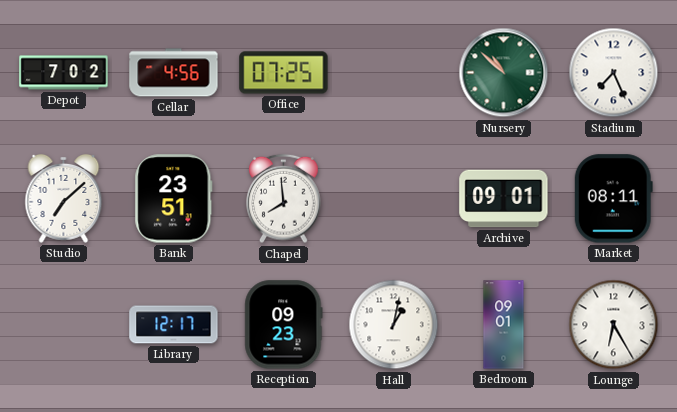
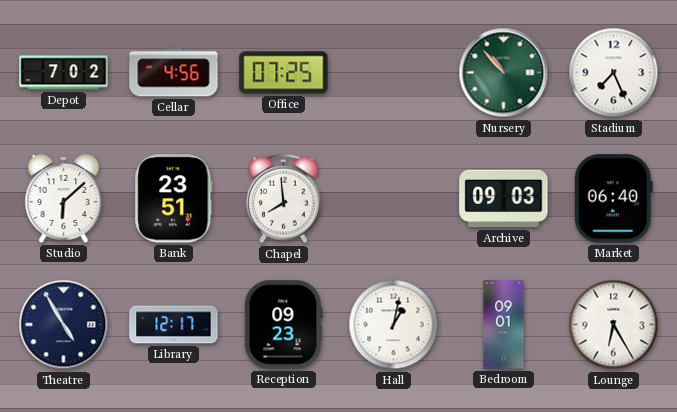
Nursery: 10:52 -> 10:53
Studio: 7:08 -> 6:08
Archive: 09:01 -> 09:03
Market: 08:11 -> 06:40
Theatre: none -> 4:55
